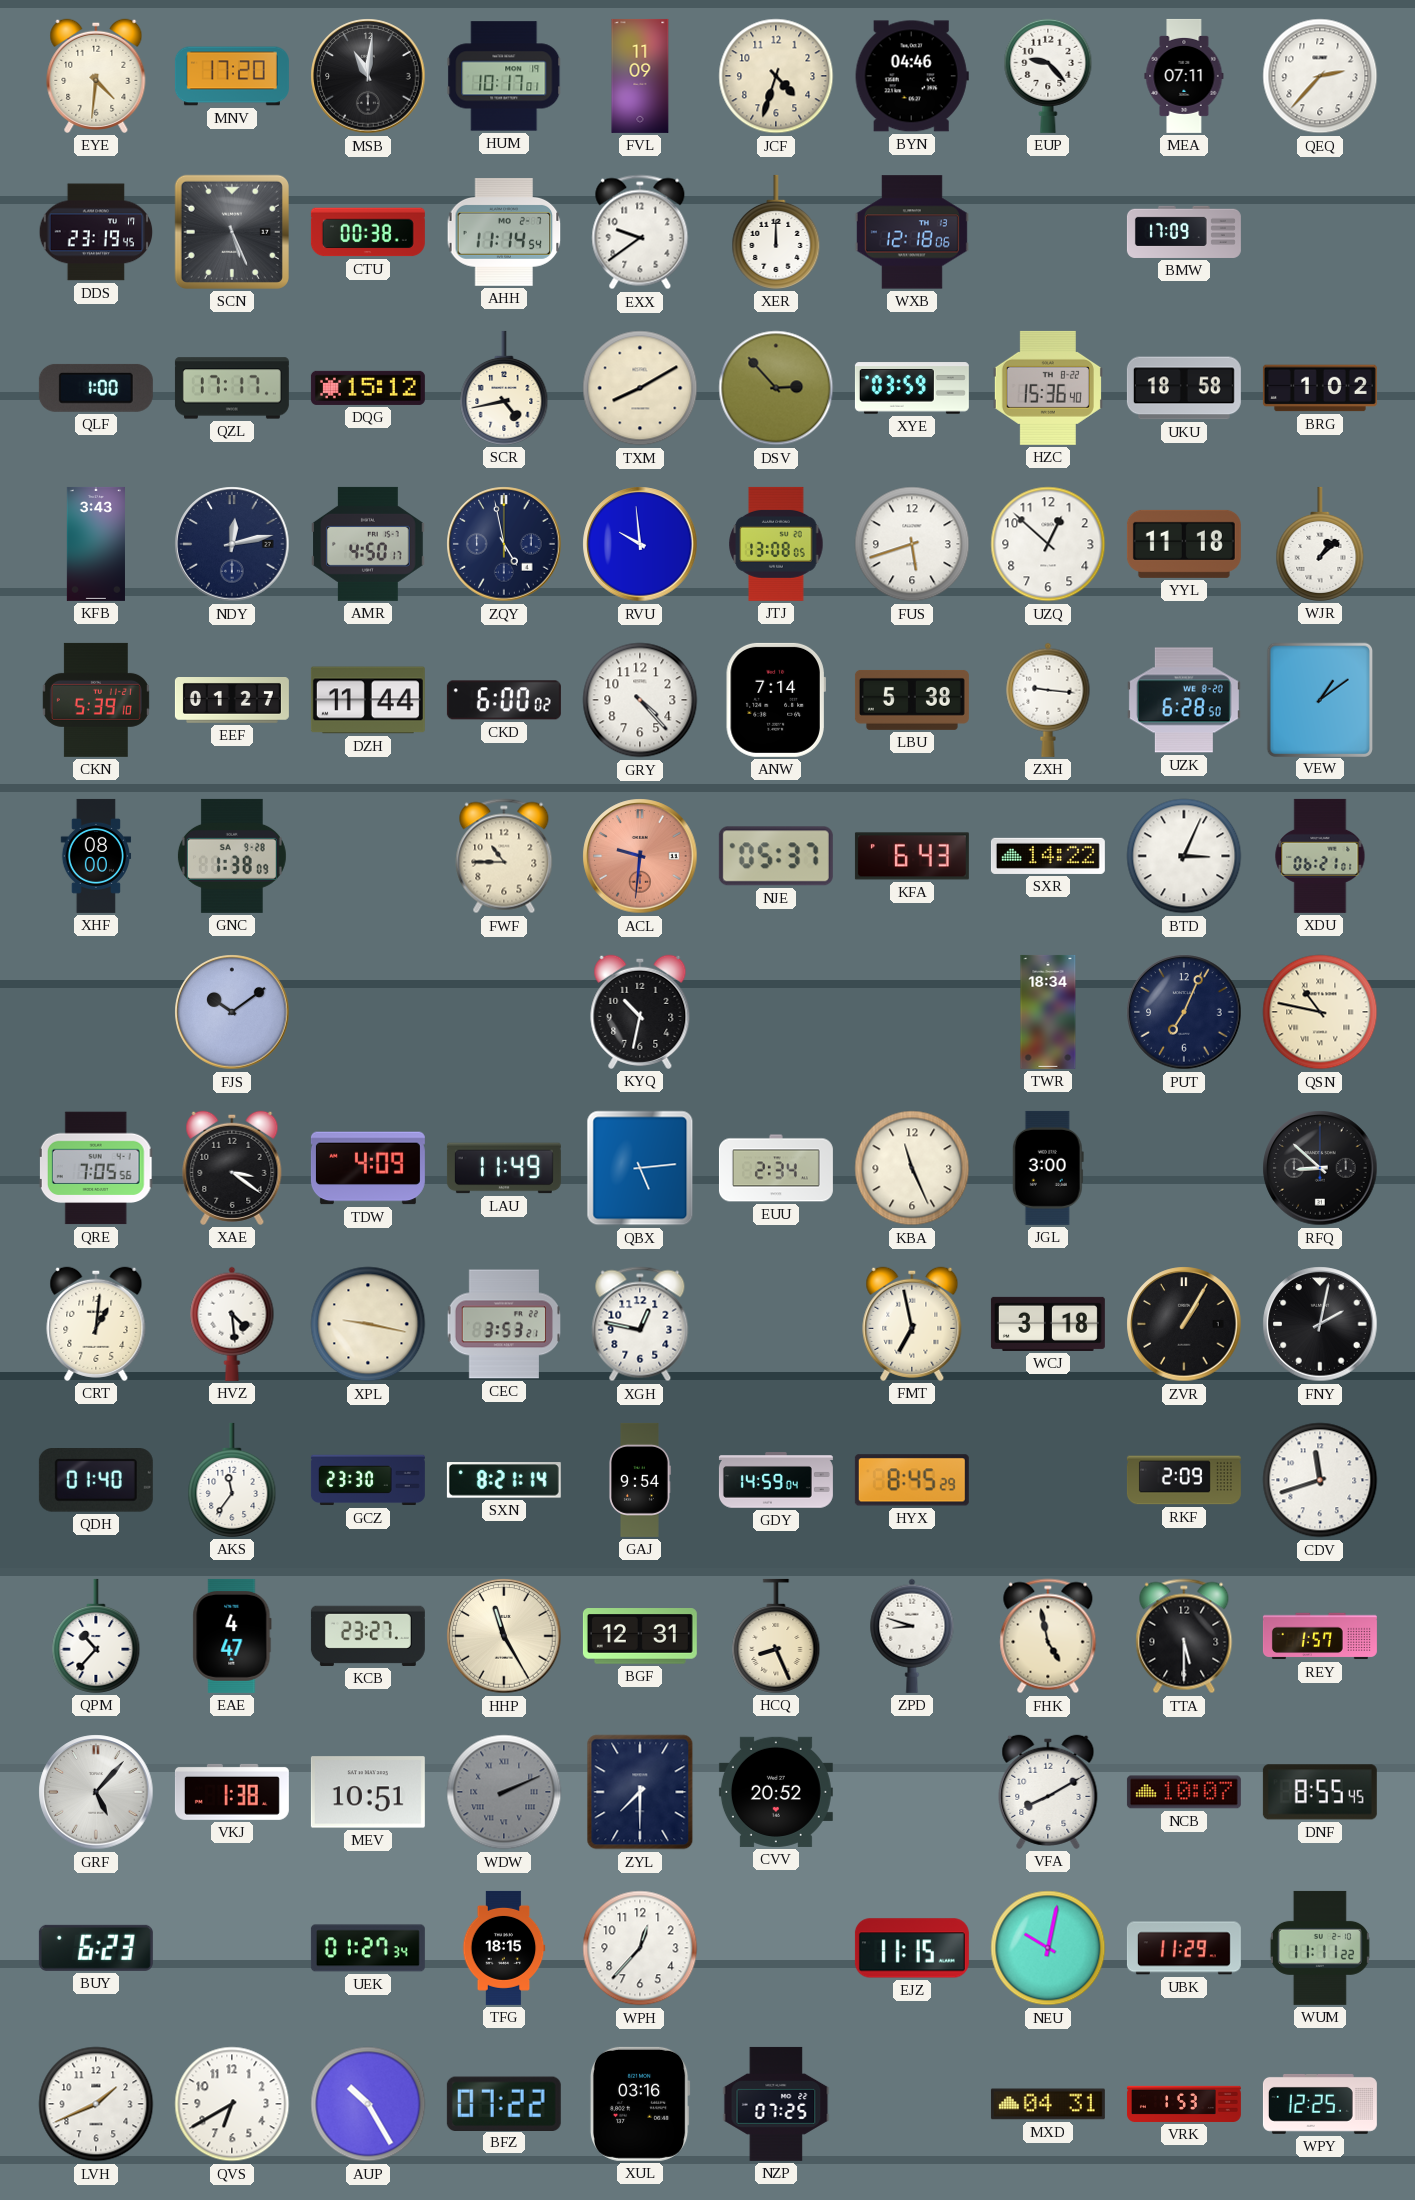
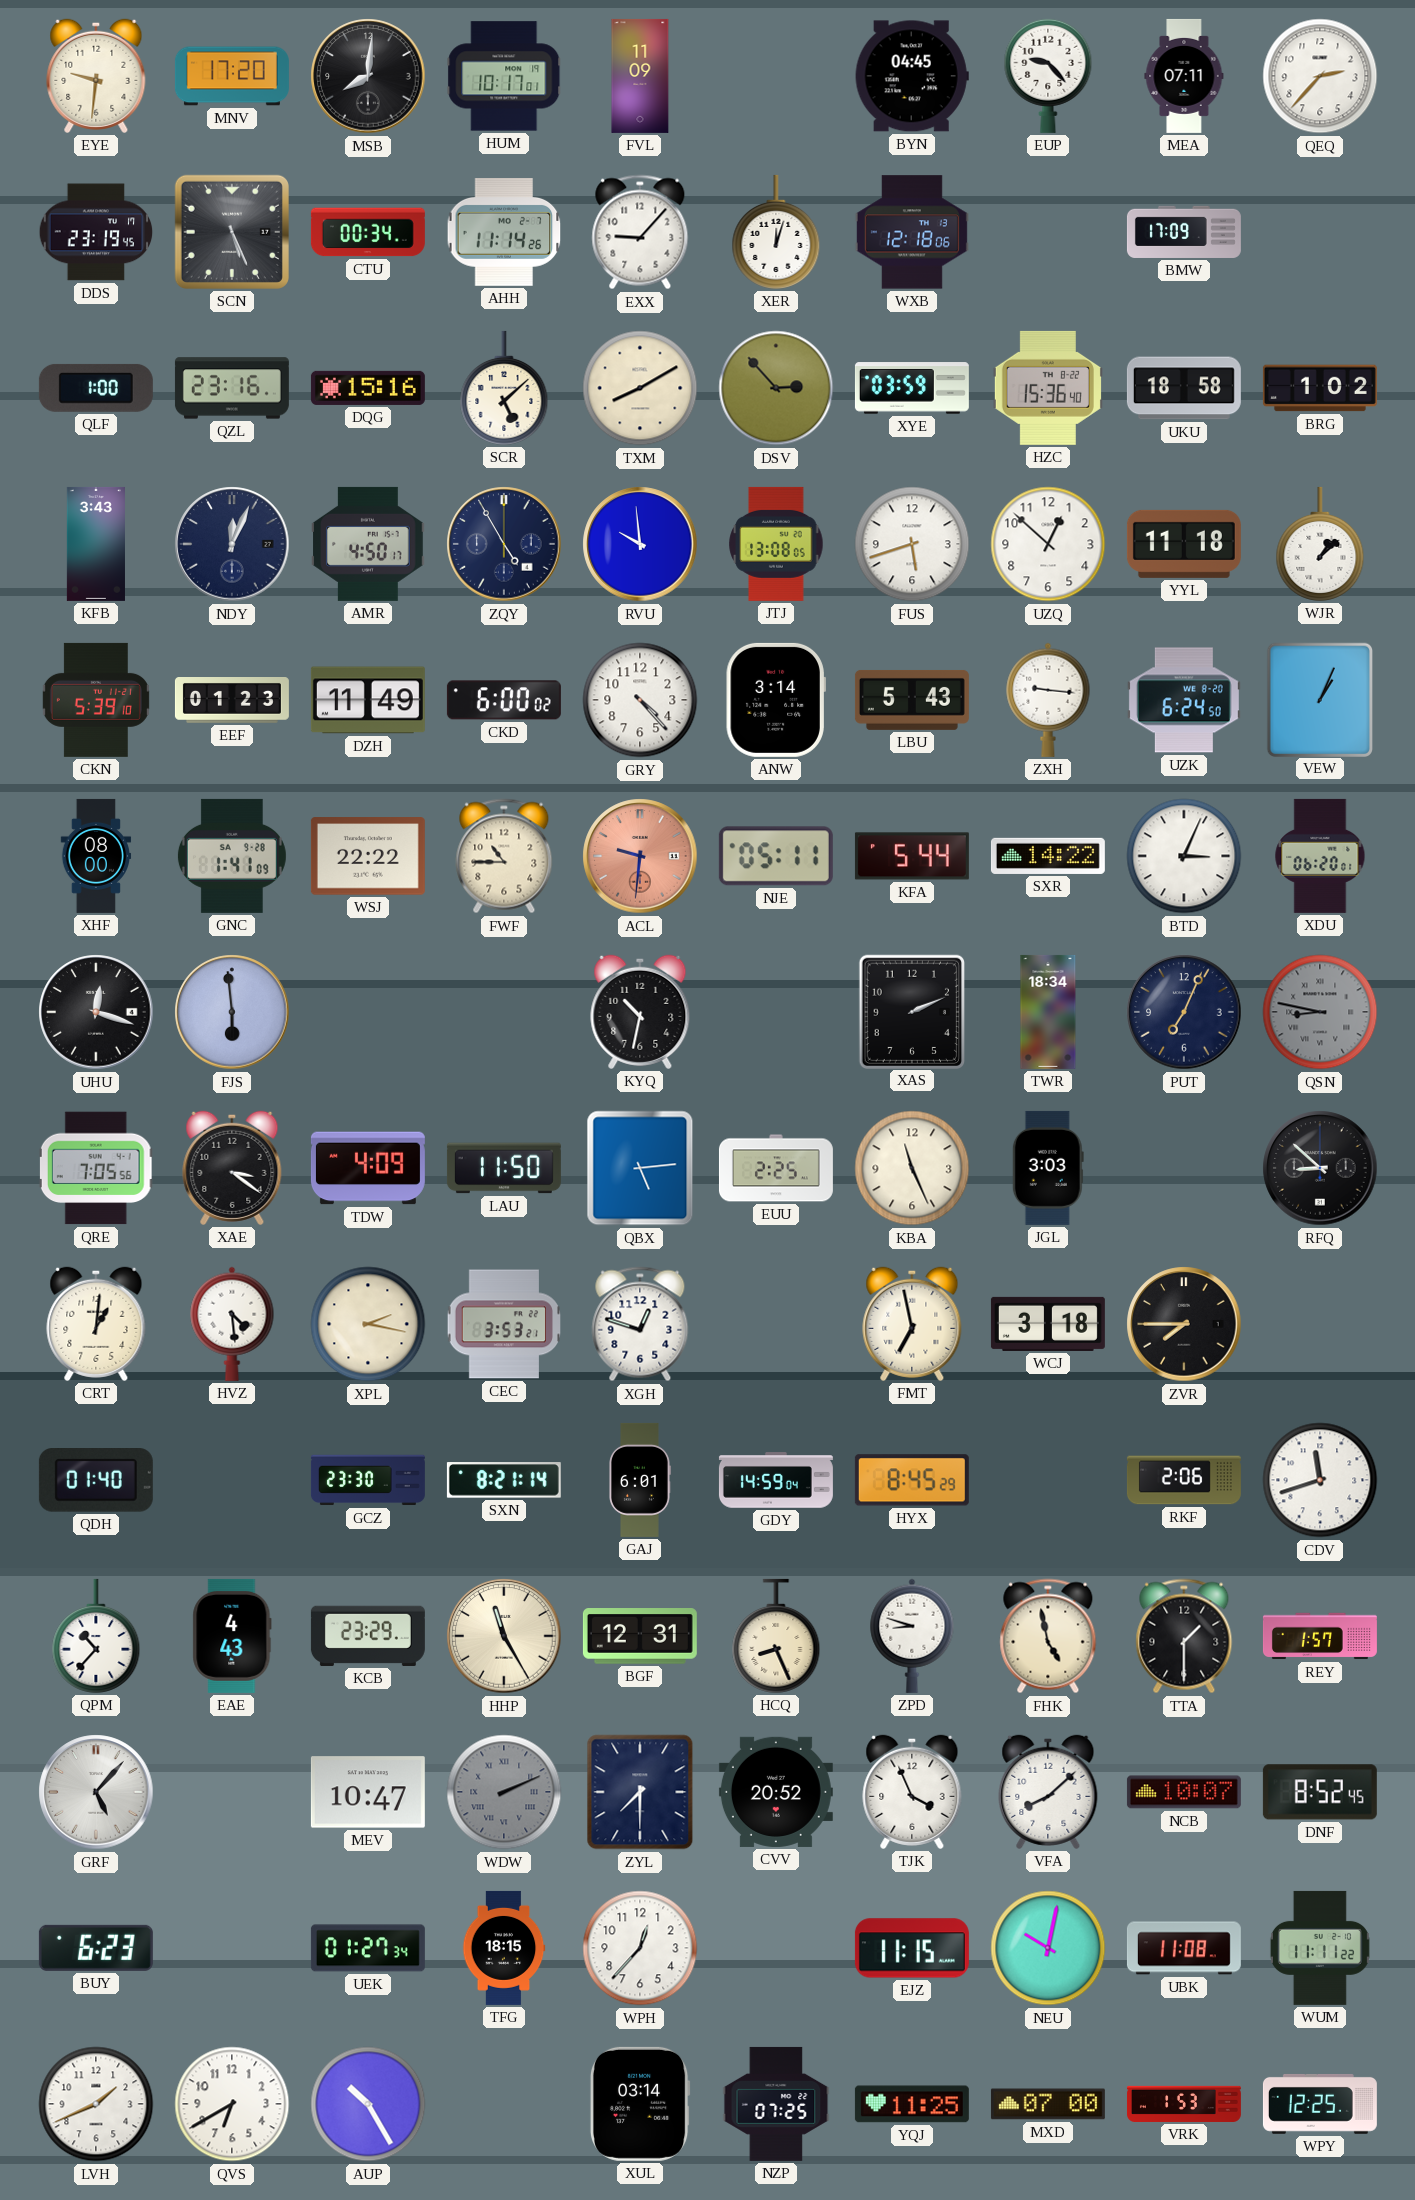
EYE: 4:31 -> 9:31
MSB: 11:01 -> 8:01
JCF: 4:33 -> none
BYN: 04:46 -> 04:45
CTU: 00:38 -> 00:34
AHH: 11:14:54 -> 11:14:26
EXX: 9:39 -> 9:07
XER: 12:00 -> 12:03
QZL: 17:17 -> 23:16
DQG: 15:12 -> 15:16
SCR: 4:43 -> 5:08
NDY: 12:13 -> 12:04
ZQY: 4:58 -> 4:55
EEF: 01:27 -> 01:23
DZH: 11:44 -> 11:49
ANW: 7:14 -> 3:14
LBU: 5:38 -> 5:43
UZK: 6:28 -> 6:24
VEW: 1:09 -> 1:04
GNC: 1:38 -> 1:41
WSJ: none -> 22:22
NJE: 05:37 -> 05:11
KFA: 6:43 -> 5:44
XDU: 06:21 -> 06:20
UHU: none -> 12:18
FJS: 10:09 -> 5:59
XAS: none -> 2:11
QSN: 10:47 -> 8:47
QSN dial: cream -> grey
LAU: 11:49 -> 11:50
EUU: 2:34 -> 2:25
JGL: 3:00 -> 3:03
XPL: 9:17 -> 2:17
XGH: 12:47 -> 12:48
ZVR: 1:05 -> 7:45
FNY: 2:02 -> none
AKS: 11:36 -> none
GAJ: 9:54 -> 6:01
RKF: 2:09 -> 2:06
EAE: 4:47 -> 4:43
KCB: 23:27 -> 23:29
TTA: 5:30 -> 1:30
VKJ: 1:38 -> none
MEV: 10:51 -> 10:47
TJK: none -> 3:56
VFA: 8:10 -> 8:08
DNF: 8:55 -> 8:52
UBK: 11:29 -> 11:08
BFZ: 07:22 -> none
XUL: 03:16 -> 03:14
YQJ: none -> 11:25
MXD: 04:31 -> 07:00
